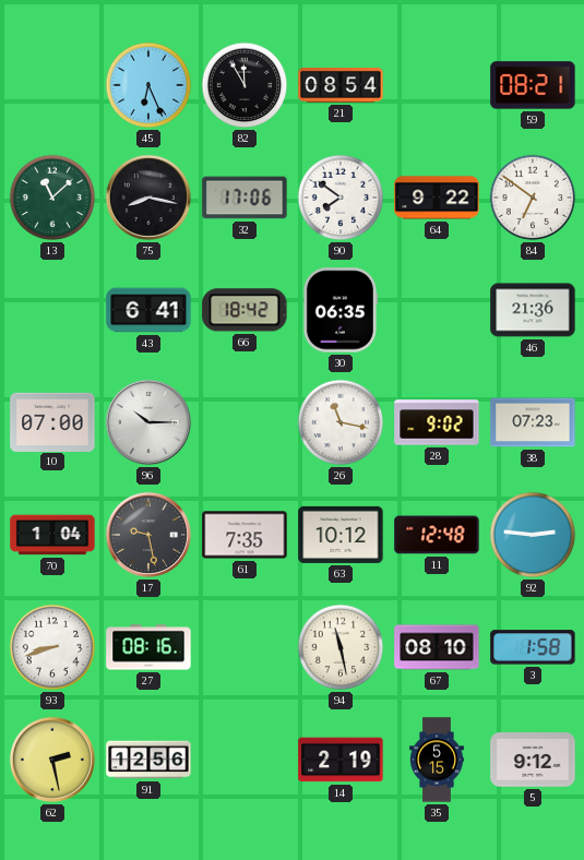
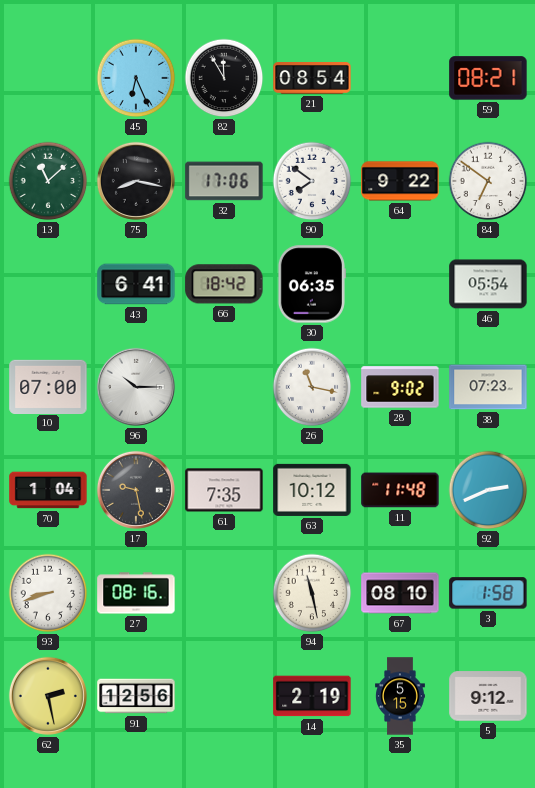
46: 21:36 -> 05:54
11: 12:48 -> 11:48
92: 2:46 -> 2:41
